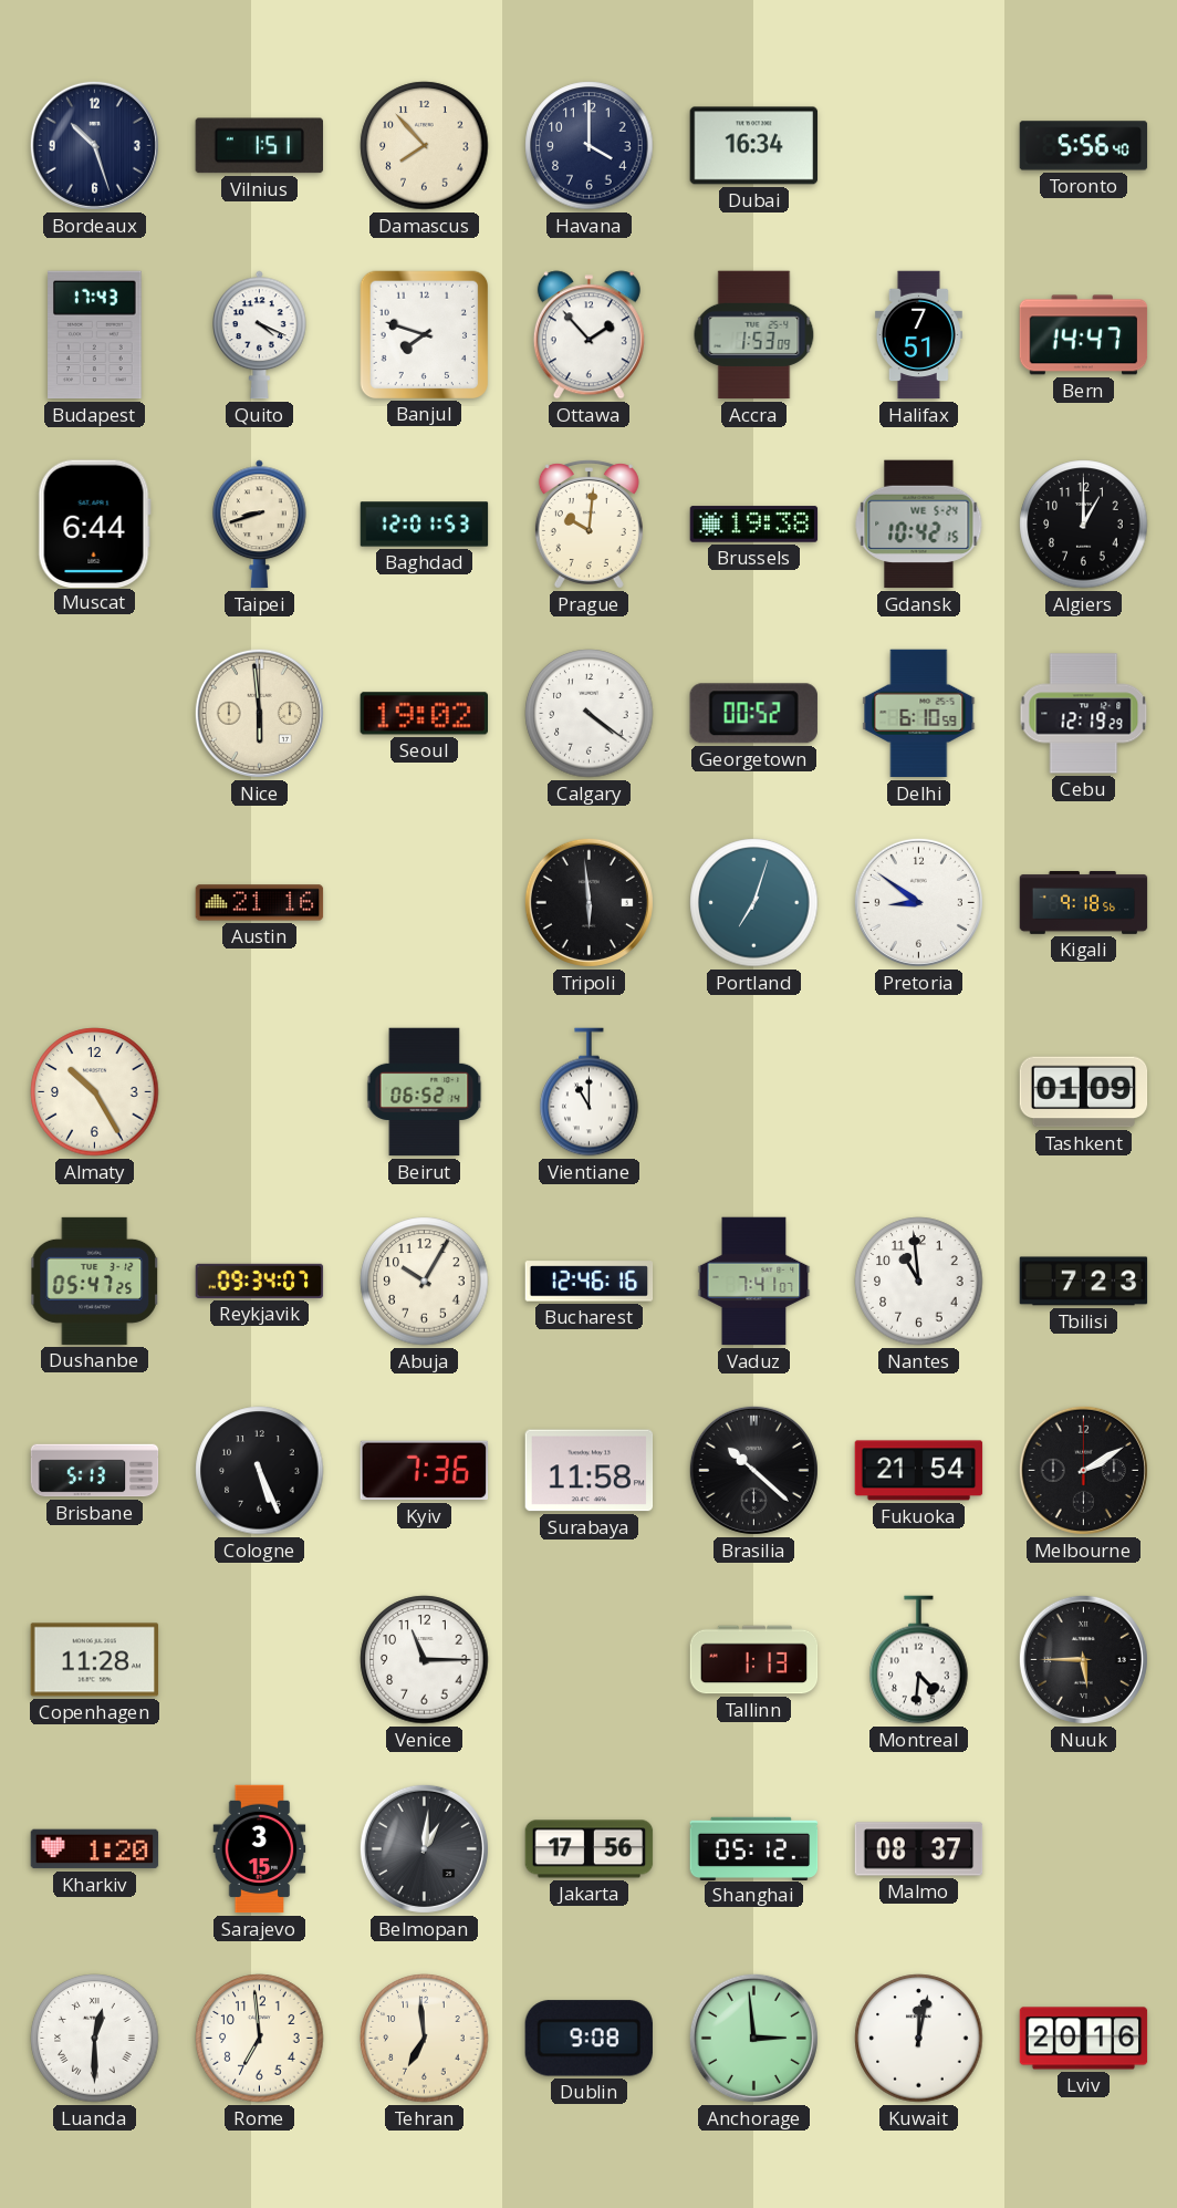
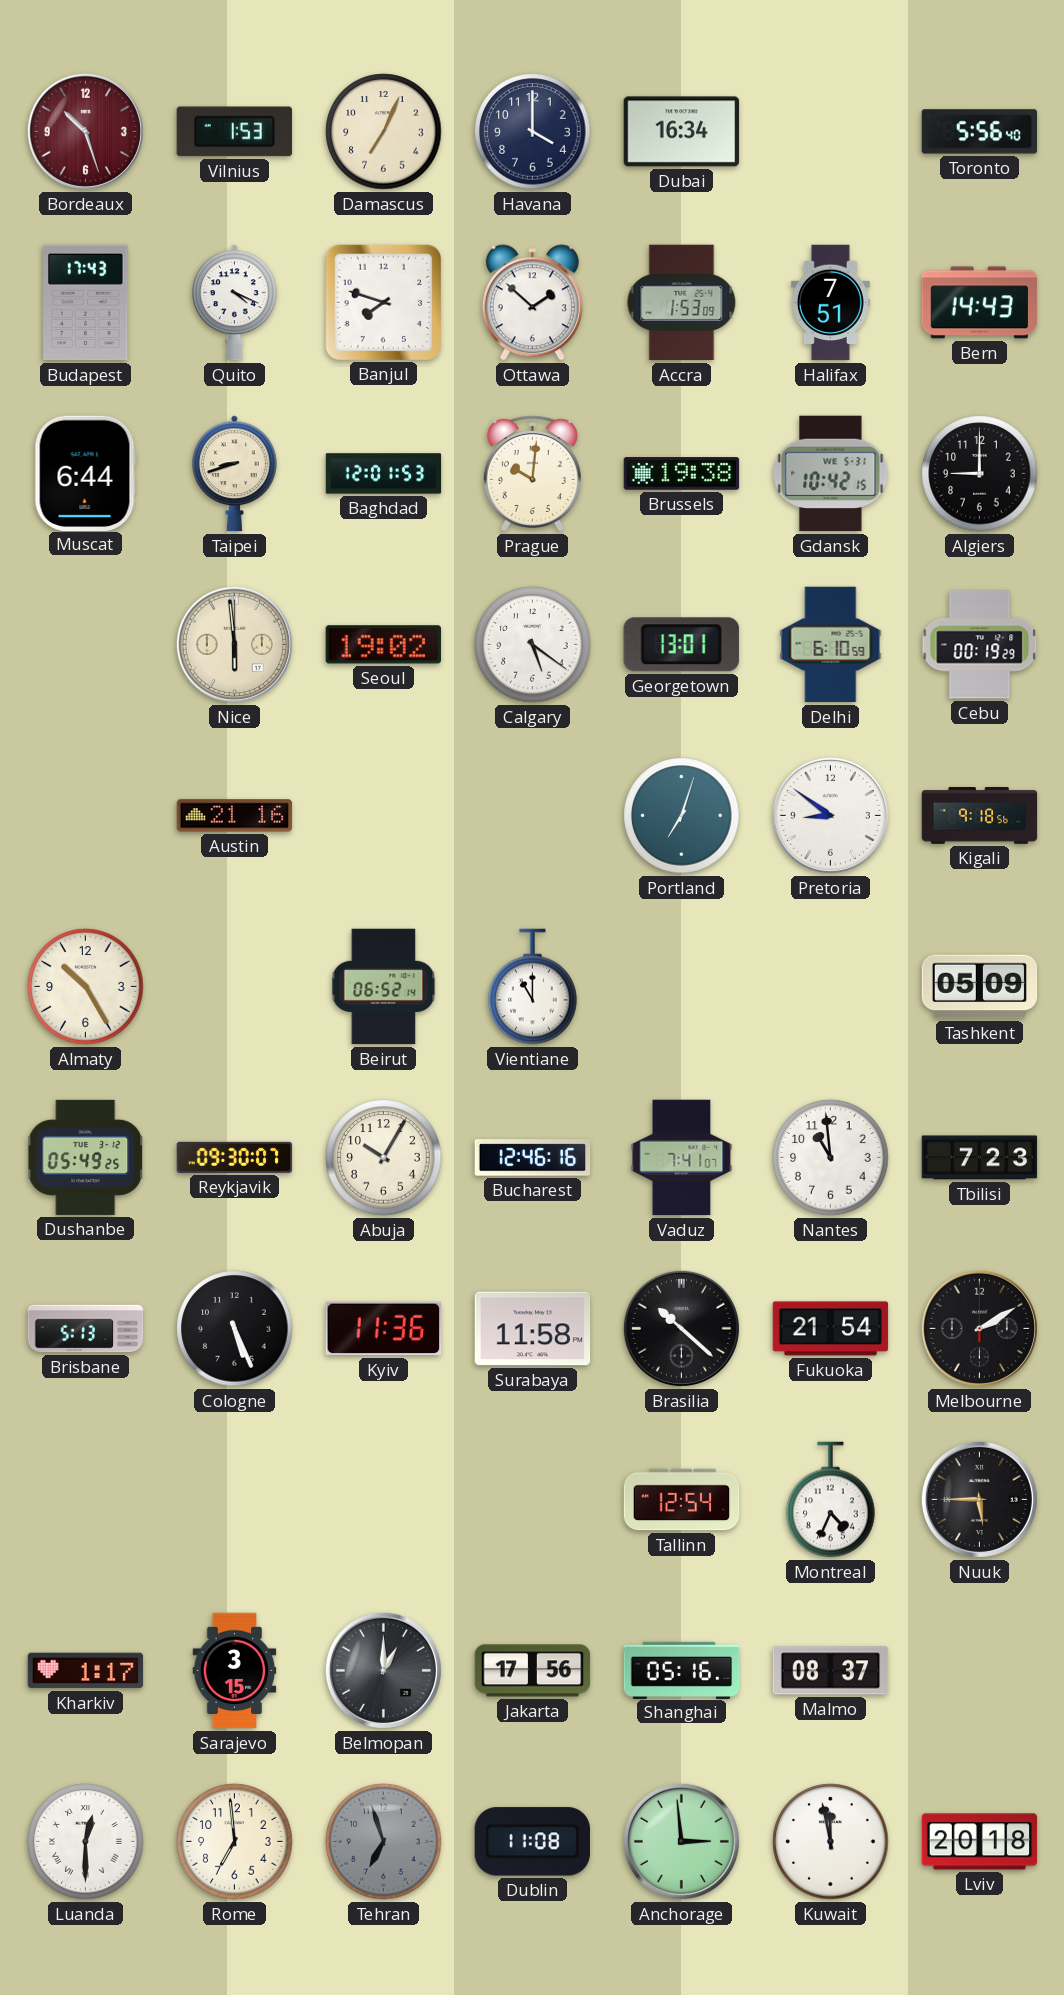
Bordeaux dial: navy -> burgundy
Vilnius: 1:51 -> 1:53
Damascus: 7:53 -> 7:04
Ottawa: 1:53 -> 1:52
Bern: 14:47 -> 14:43
Gdansk date: WE 5-24 -> WE 5-31
Algiers: 1:00 -> 9:00
Calgary: 4:21 -> 5:21
Georgetown: 00:52 -> 13:01
Cebu: 12:19 -> 00:19
Tripoli: 5:59 -> none
Tashkent: 01:09 -> 05:09
Dushanbe: 05:47 -> 05:49
Reykjavik: 09:34 -> 09:30
Kyiv: 7:36 -> 11:36
Copenhagen: 11:28 -> none
Venice: 11:15 -> none
Tallinn: 1:13 -> 12:54
Montreal: 4:31 -> 4:34
Kharkiv: 1:20 -> 1:17
Belmopan: 1:01 -> 1:00
Shanghai: 05:12 -> 05:16
Tehran: 6:59 -> 6:57
Tehran dial: cream -> grey
Dublin: 9:08 -> 11:08
Kuwait: 12:02 -> 11:58
Lviv: 20:16 -> 20:18
